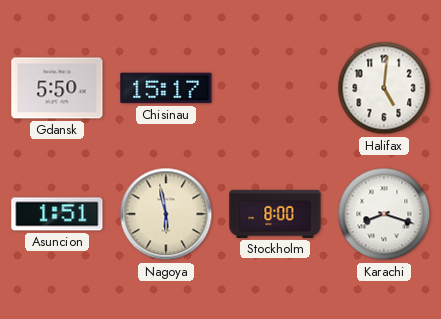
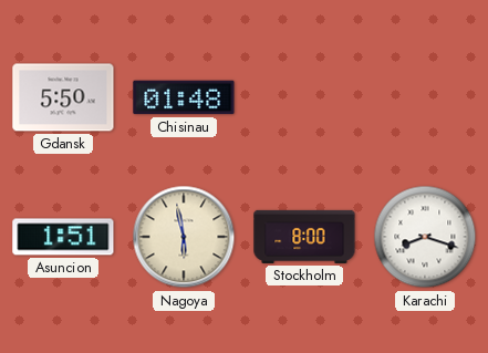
Chisinau: 15:17 -> 01:48
Halifax: 5:01 -> none
